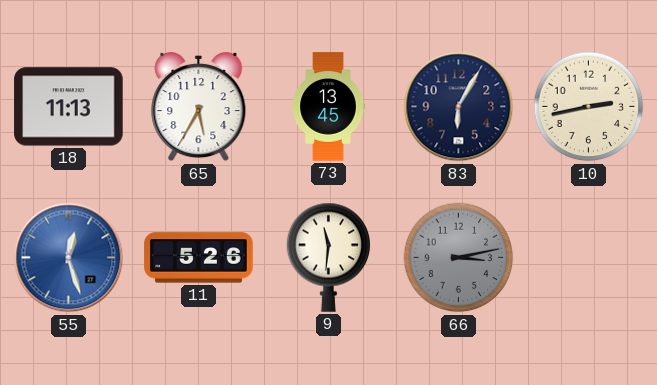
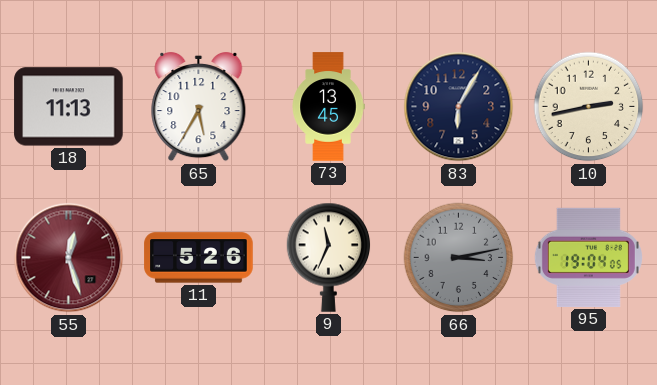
55 dial: blue -> burgundy
9: 11:31 -> 11:34
95: none -> 19:04
